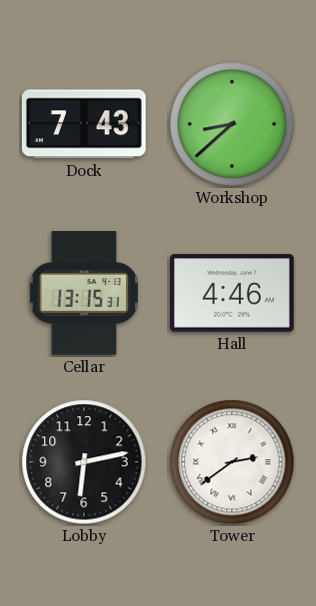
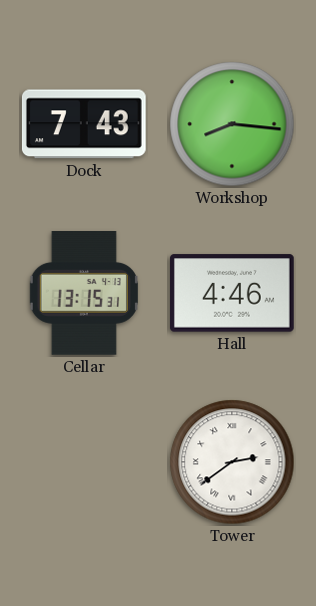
Workshop: 8:38 -> 8:16
Lobby: 6:13 -> none
